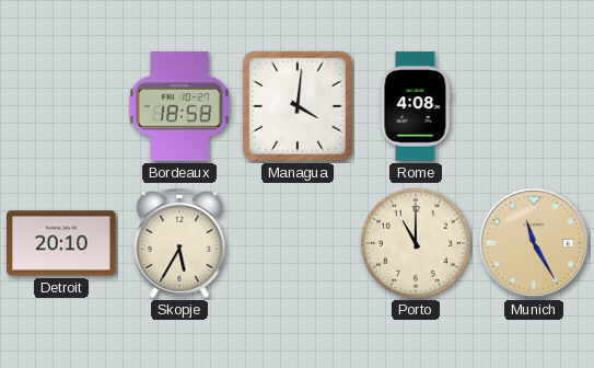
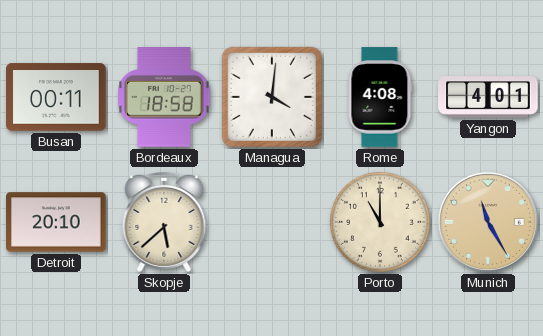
Busan: none -> 00:11
Yangon: none -> 4:01
Skopje: 5:35 -> 5:38
